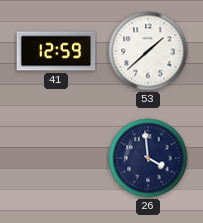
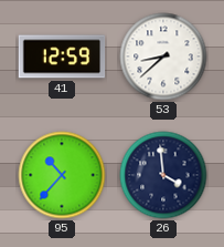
53: 1:38 -> 8:38
95: none -> 10:37
